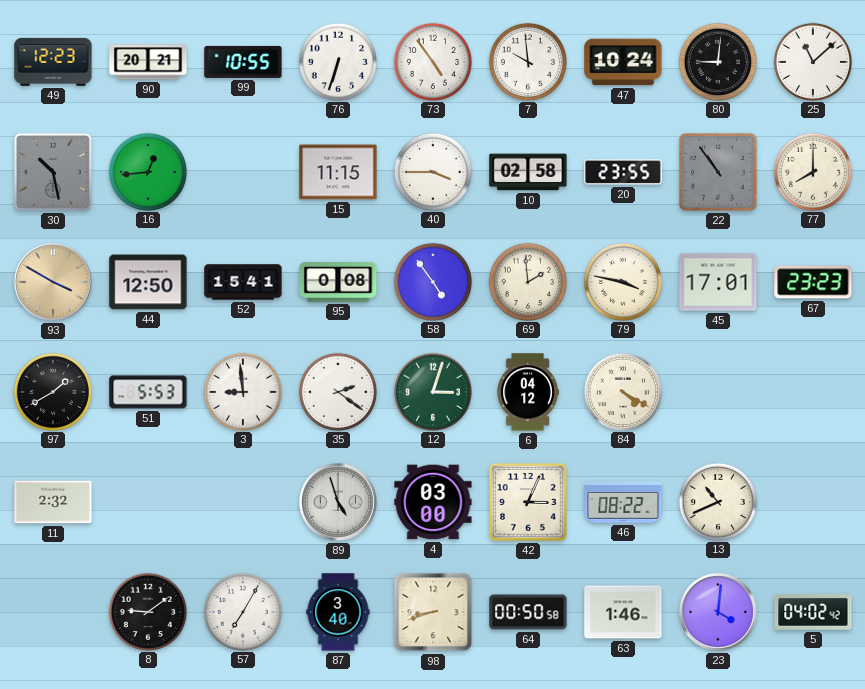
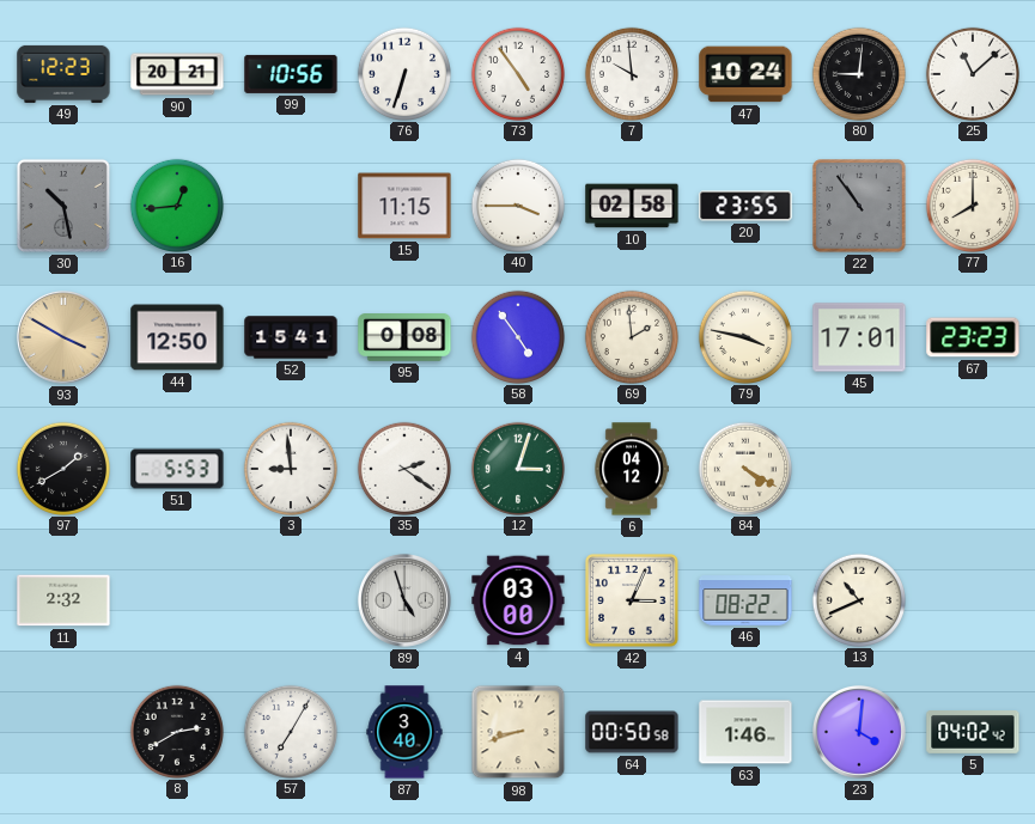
99: 10:55 -> 10:56
8: 9:09 -> 2:40
